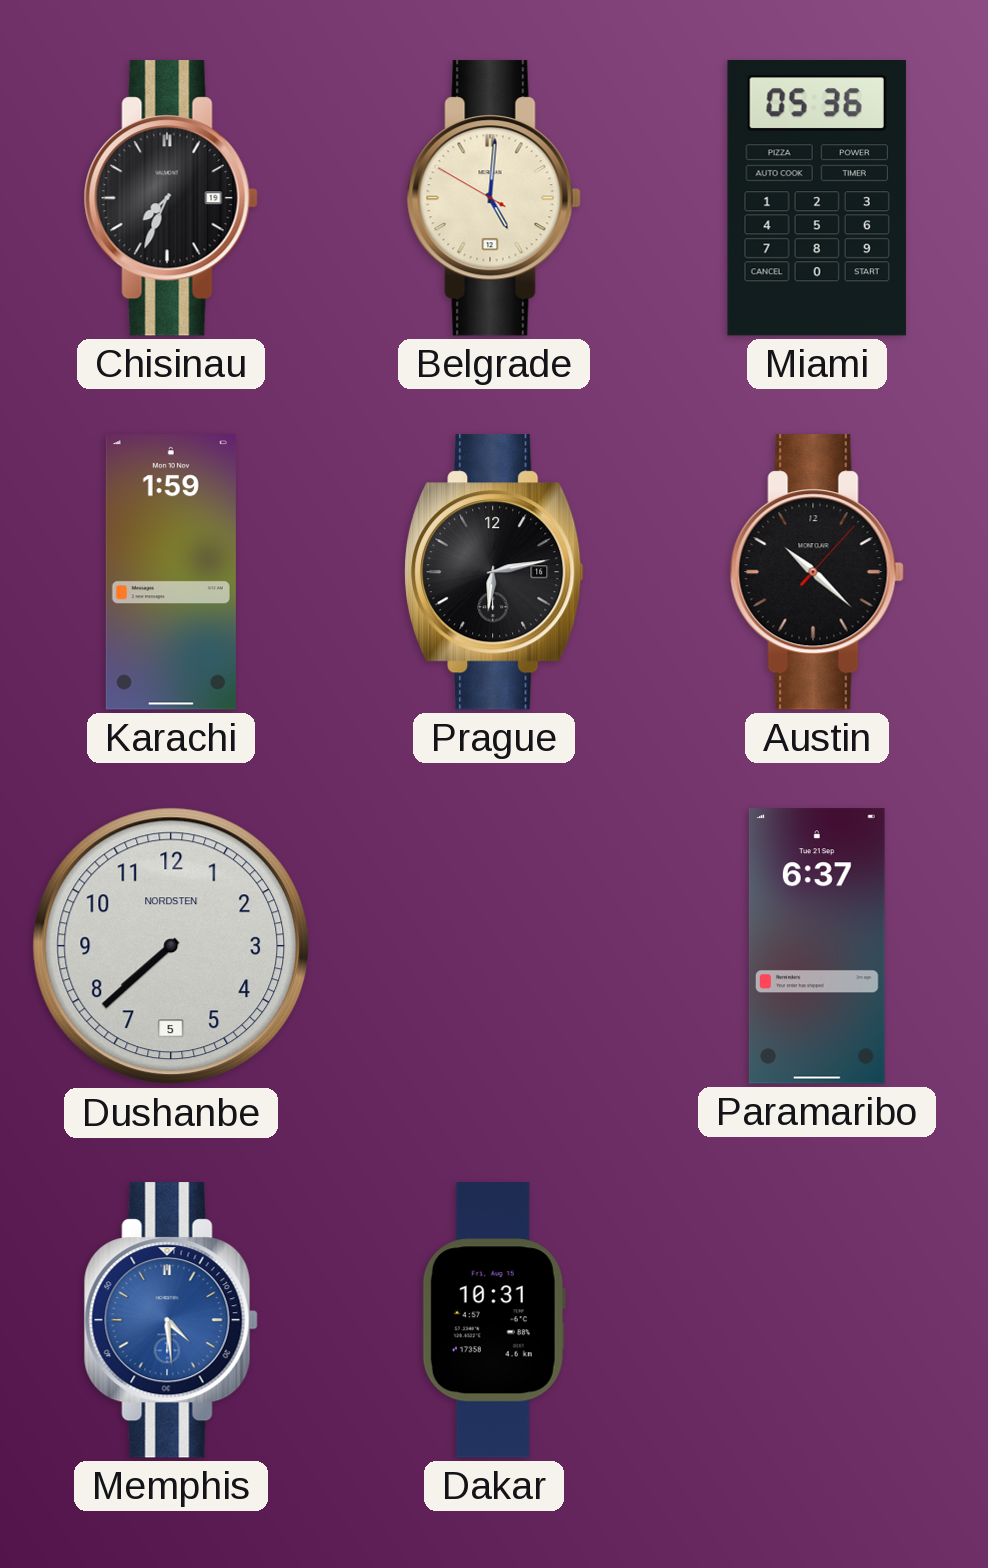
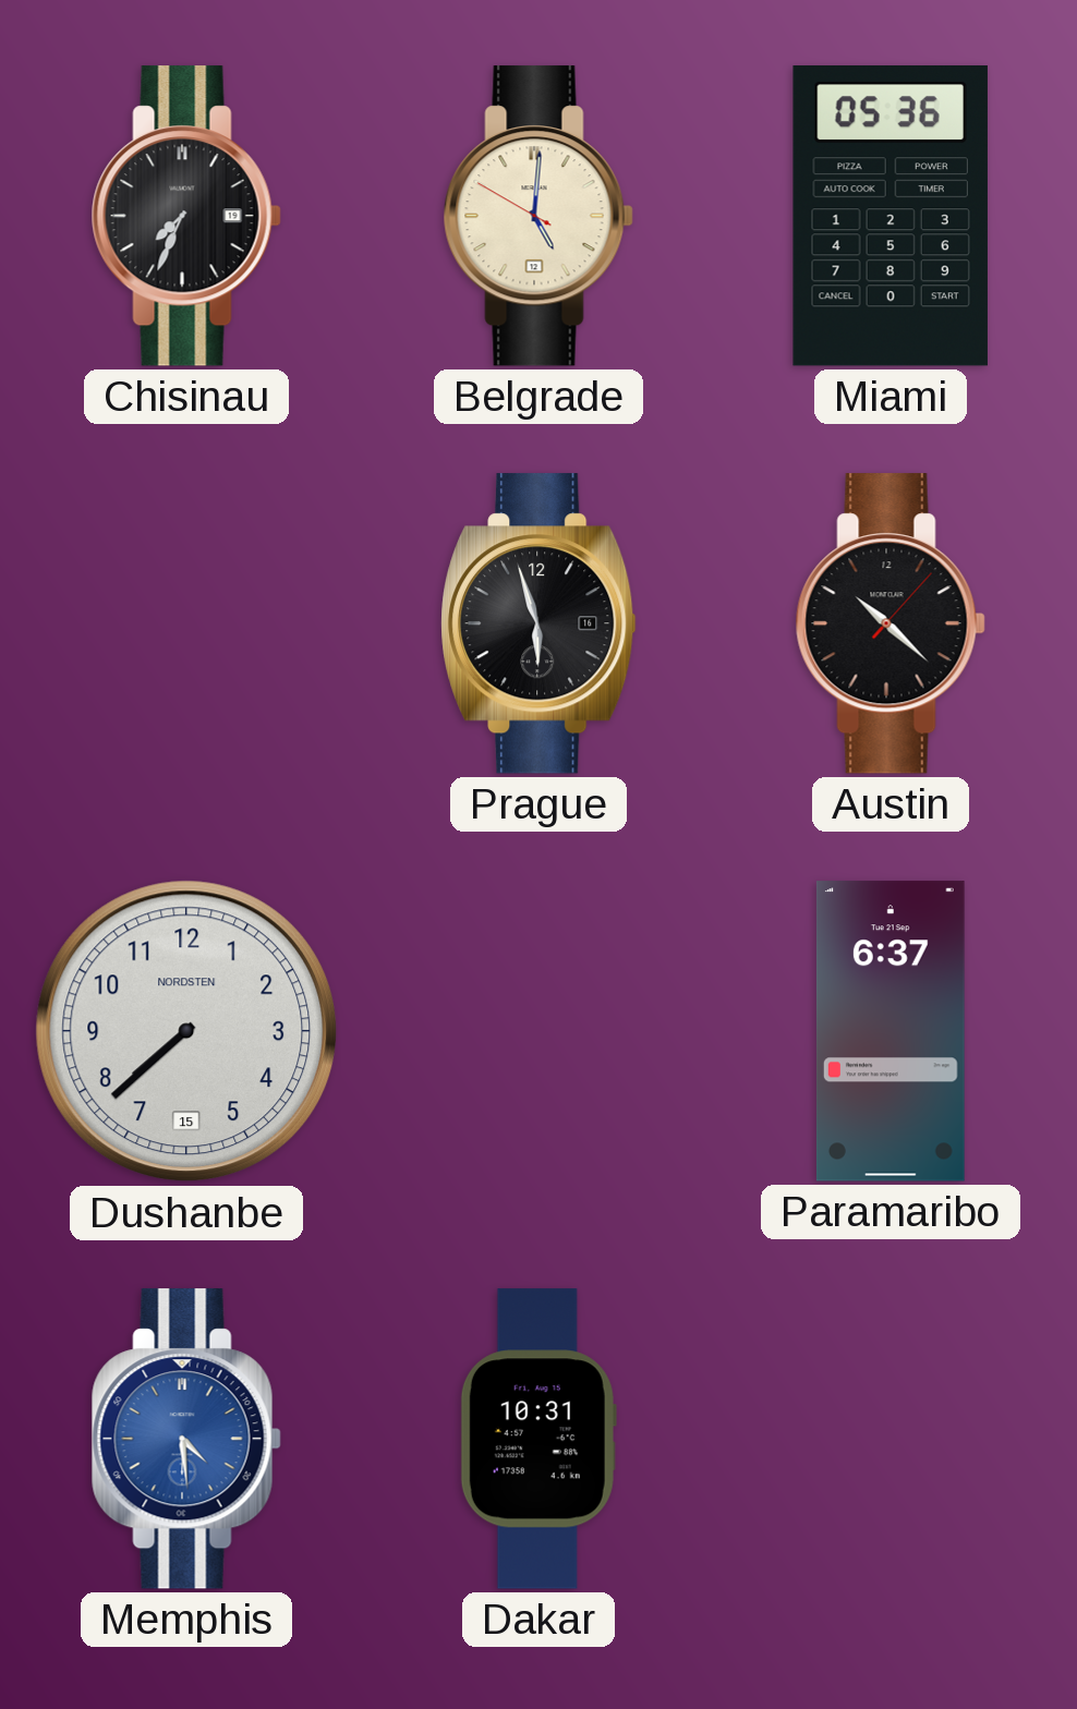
Karachi: 1:59 -> none
Prague: 6:13 -> 5:57
Dushanbe date: 5 -> 15
